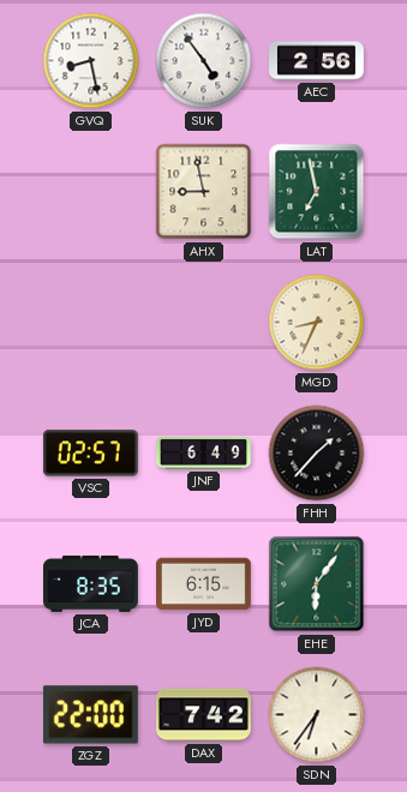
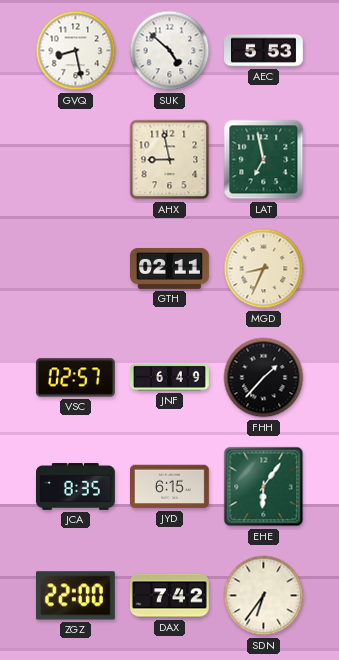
SUK: 4:54 -> 4:52
AEC: 2:56 -> 5:53
GTH: none -> 02:11
